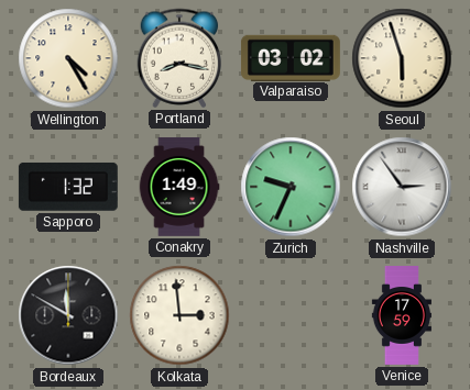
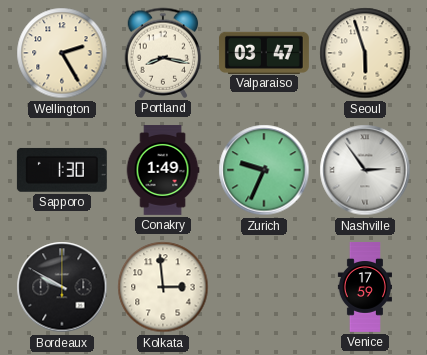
Wellington: 4:25 -> 2:25
Valparaiso: 03:02 -> 03:47
Sapporo: 1:32 -> 1:30
Bordeaux: 11:50 -> 9:50
